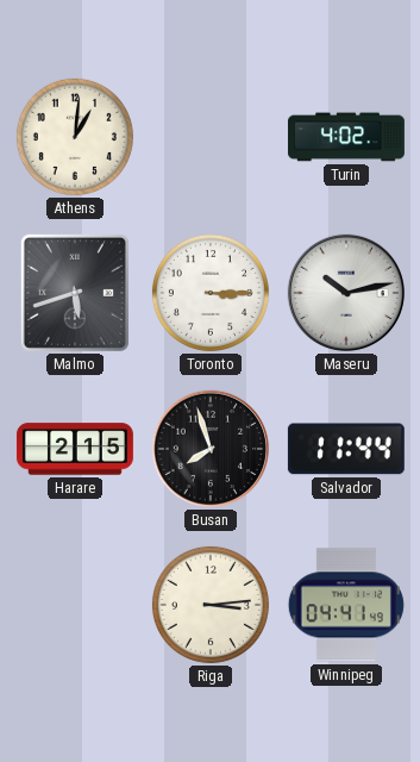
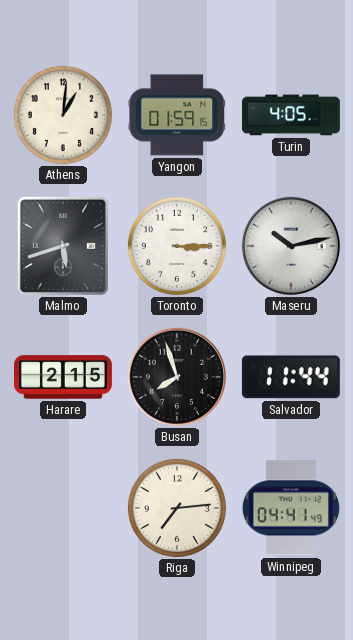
Yangon: none -> 01:59
Turin: 4:02 -> 4:05
Riga: 3:14 -> 7:14
